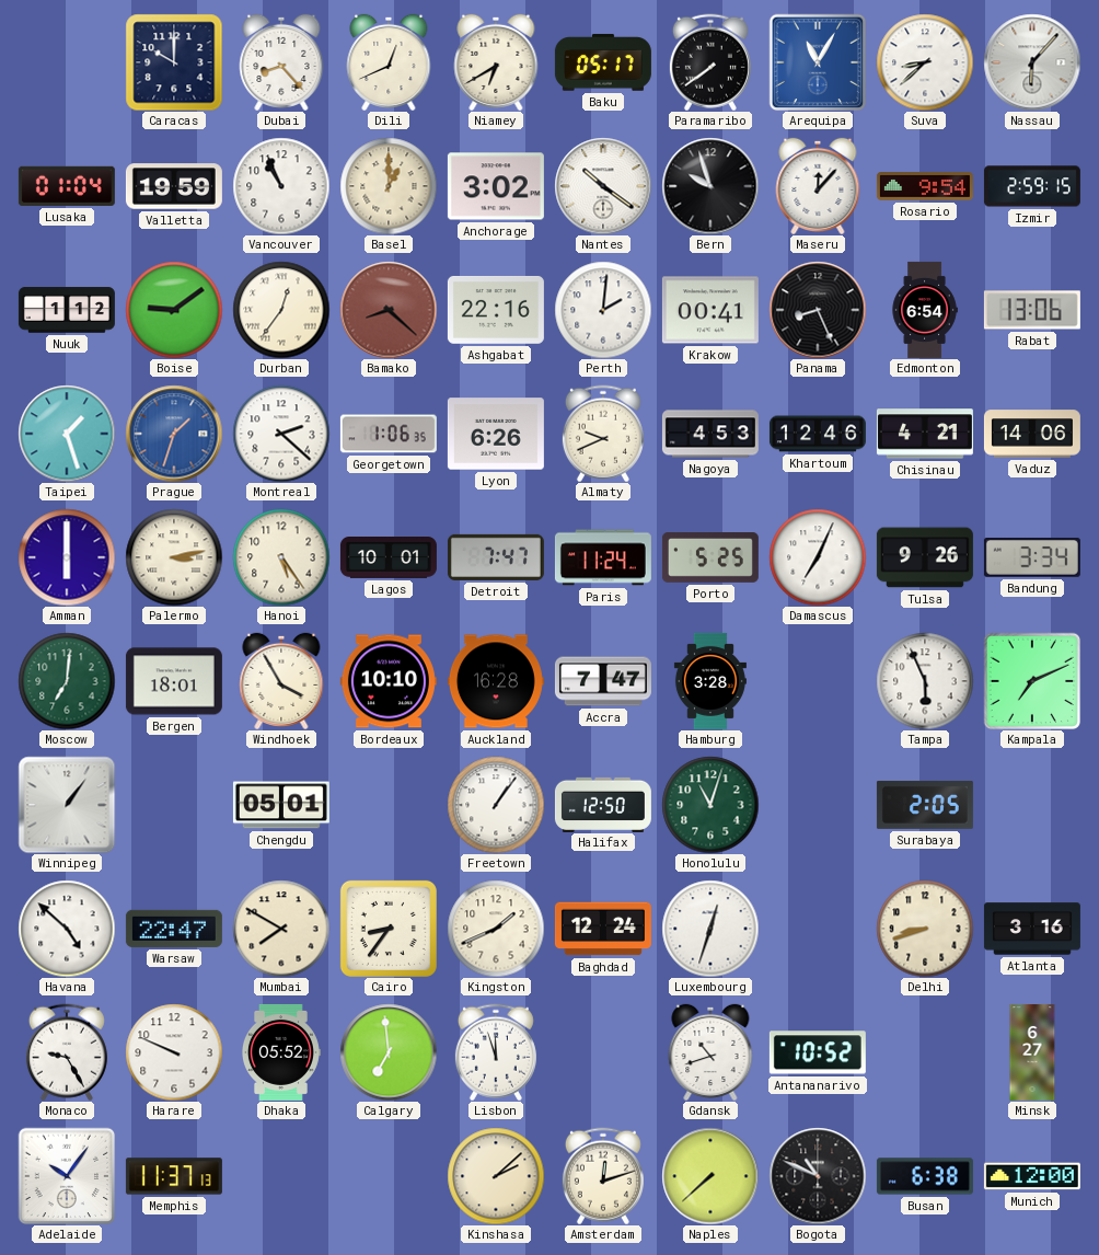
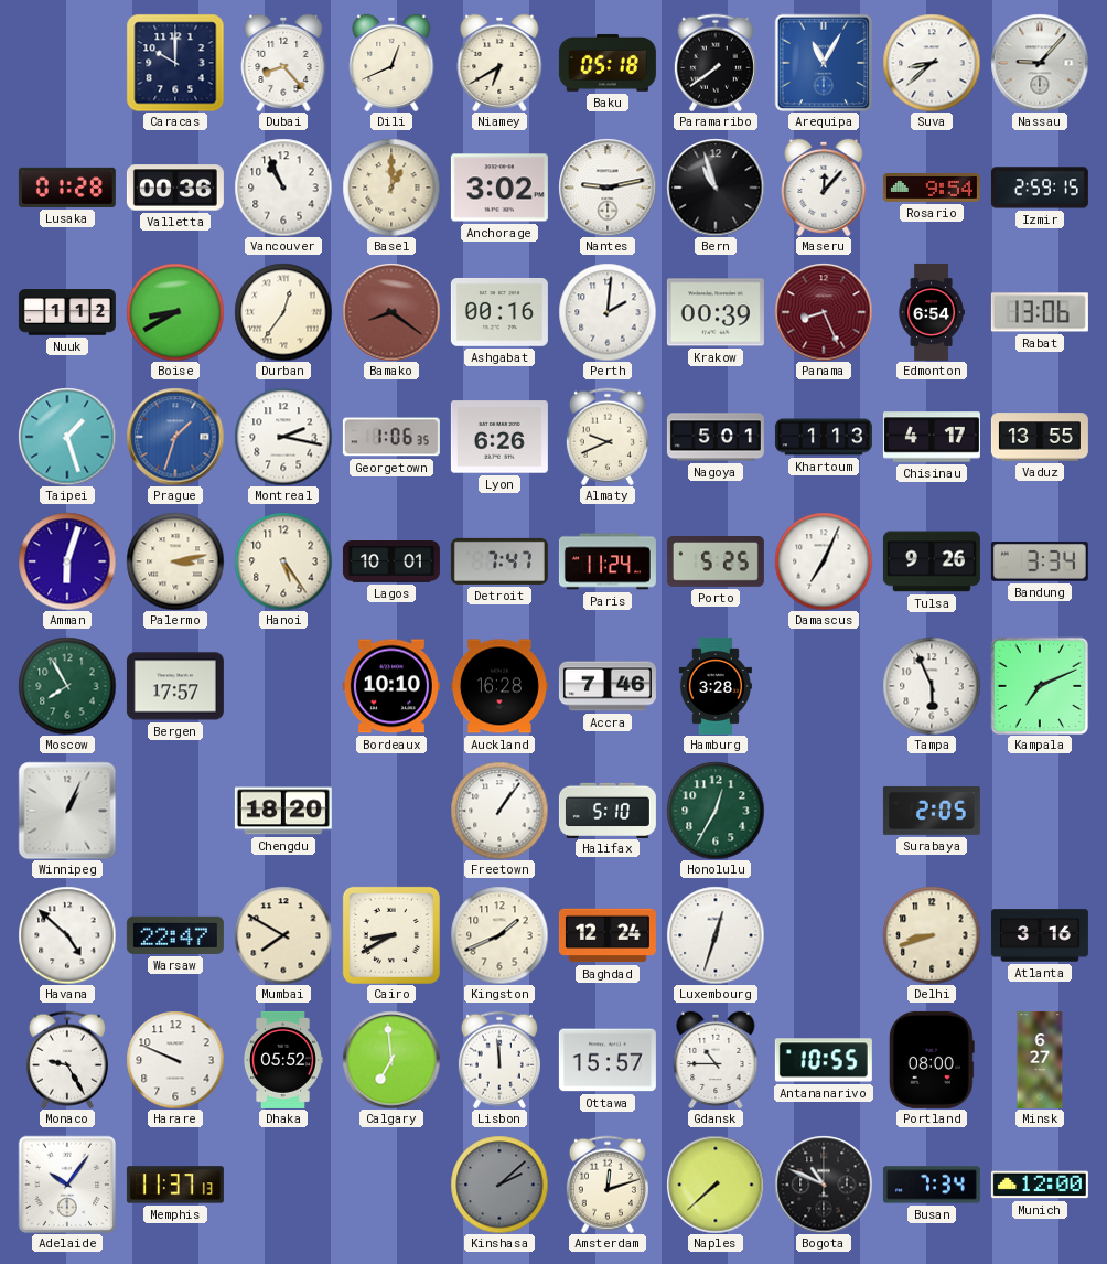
Baku: 05:17 -> 05:18
Nassau: 6:07 -> 9:07
Lusaka: 01:04 -> 01:28
Valletta: 19:59 -> 00:36
Nantes: 10:21 -> 9:13
Bern: 9:57 -> 10:57
Boise: 9:09 -> 8:40
Bamako: 8:22 -> 8:21
Ashgabat: 22:16 -> 00:16
Krakow: 00:41 -> 00:39
Panama dial: black -> burgundy
Montreal: 2:22 -> 2:17
Nagoya: 4:53 -> 5:01
Khartoum: 12:46 -> 1:13
Chisinau: 4:21 -> 4:17
Vaduz: 14:06 -> 13:55
Amman: 6:00 -> 6:03
Moscow: 7:01 -> 7:55
Bergen: 18:01 -> 17:57
Windhoek: 3:55 -> none
Accra: 7:47 -> 7:46
Winnipeg: 1:06 -> 1:04
Chengdu: 05:01 -> 18:20
Halifax: 12:50 -> 5:10
Honolulu: 11:03 -> 12:35
Cairo: 8:36 -> 8:40
Lisbon: 11:57 -> 11:59
Ottawa: none -> 15:57
Gdansk: 10:42 -> 10:45
Antananarivo: 10:52 -> 10:55
Portland: none -> 08:00
Kinshasa dial: cream -> grey
Busan: 6:38 -> 7:34
